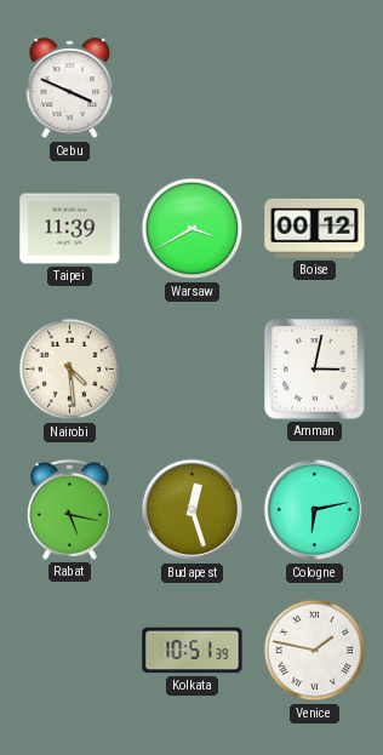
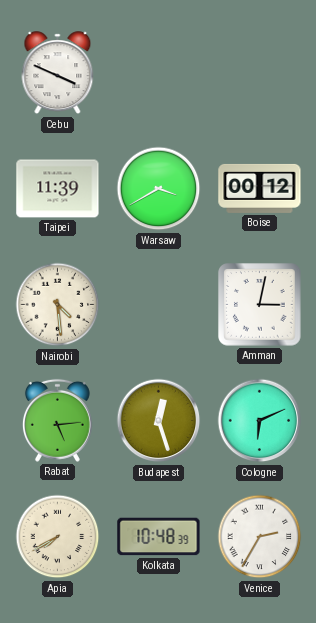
Rabat: 5:17 -> 5:14
Cologne: 6:13 -> 6:11
Apia: none -> 7:40
Kolkata: 10:51 -> 10:48
Venice: 1:47 -> 2:35
